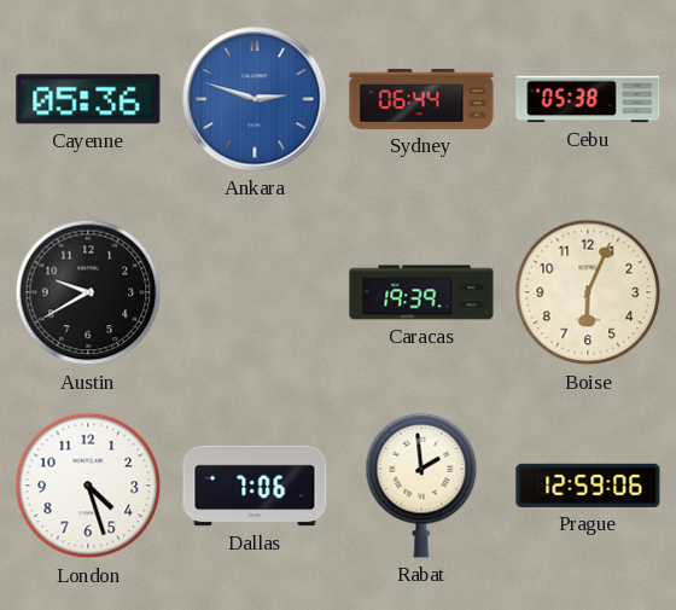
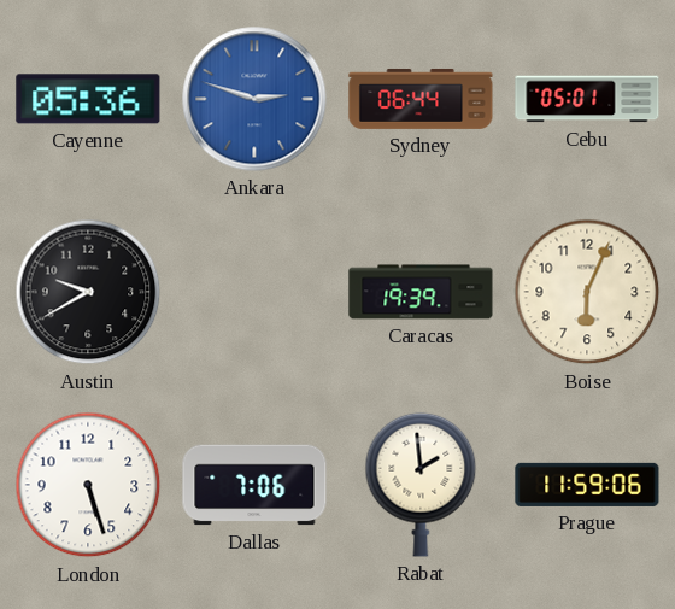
Cebu: 05:38 -> 05:01
London: 4:27 -> 5:27
Prague: 12:59 -> 11:59
